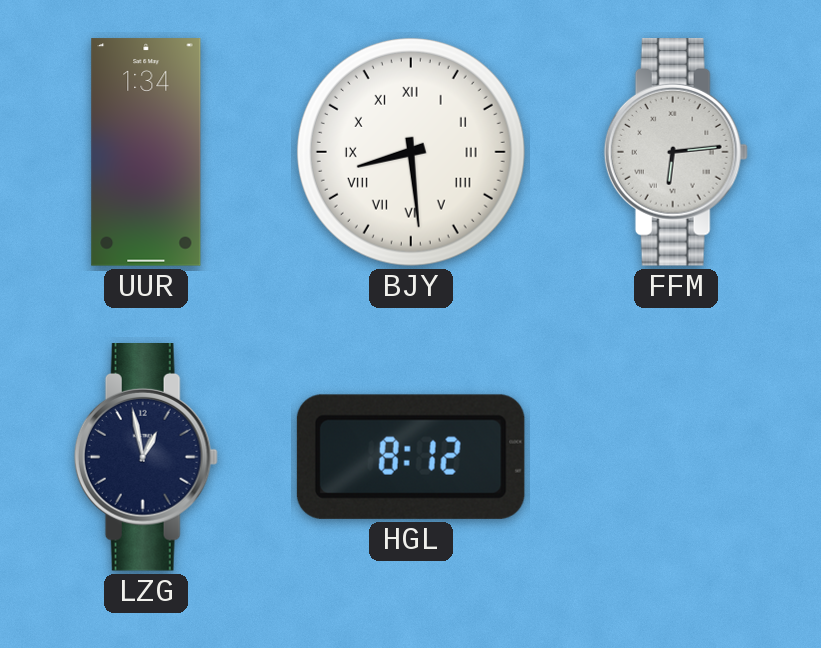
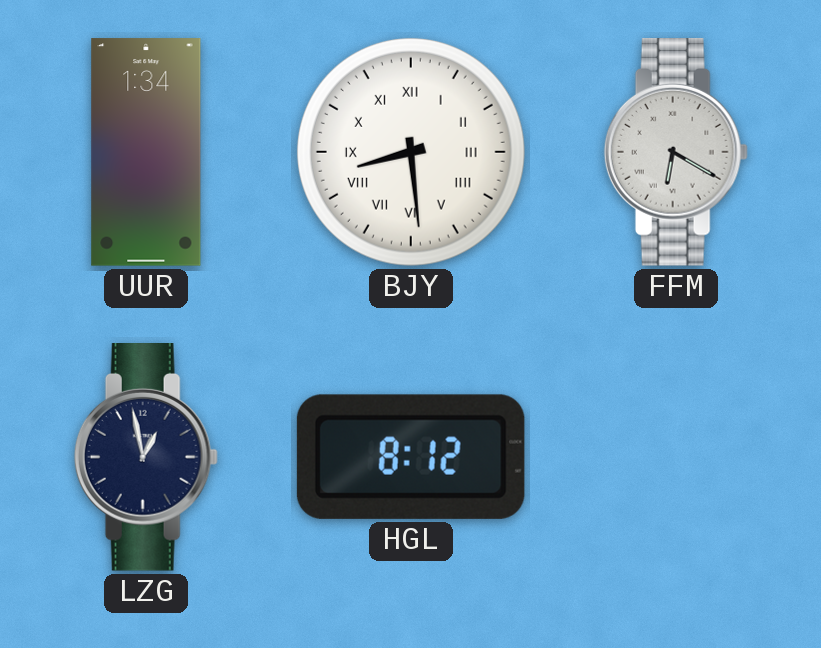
FFM: 6:14 -> 6:20
